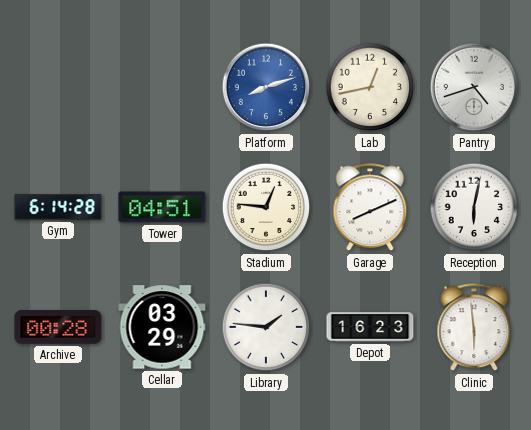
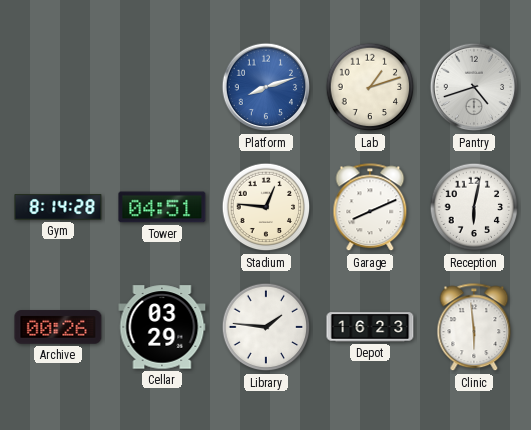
Lab: 12:43 -> 1:12
Gym: 6:14 -> 8:14
Archive: 00:28 -> 00:26
